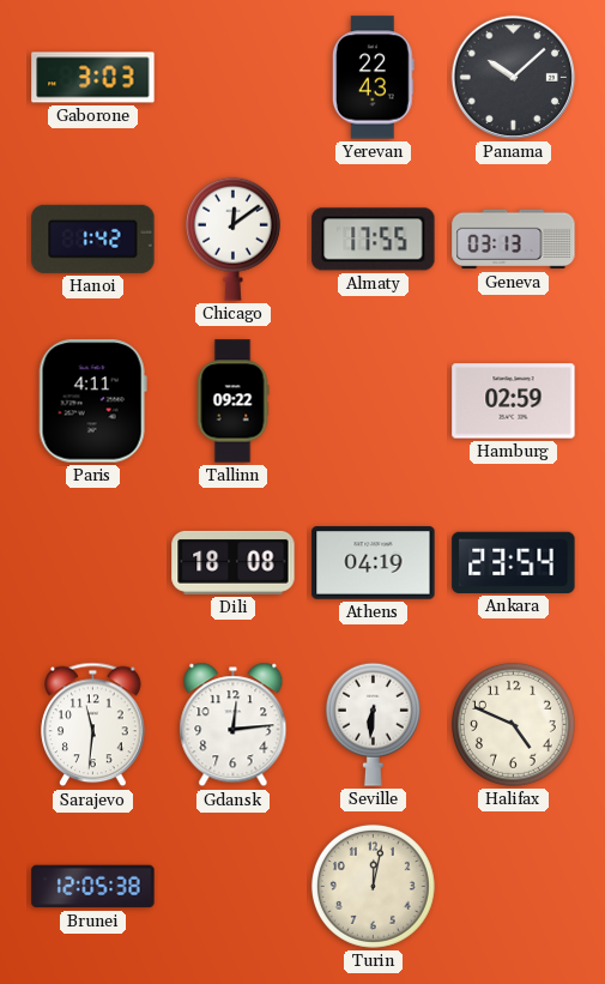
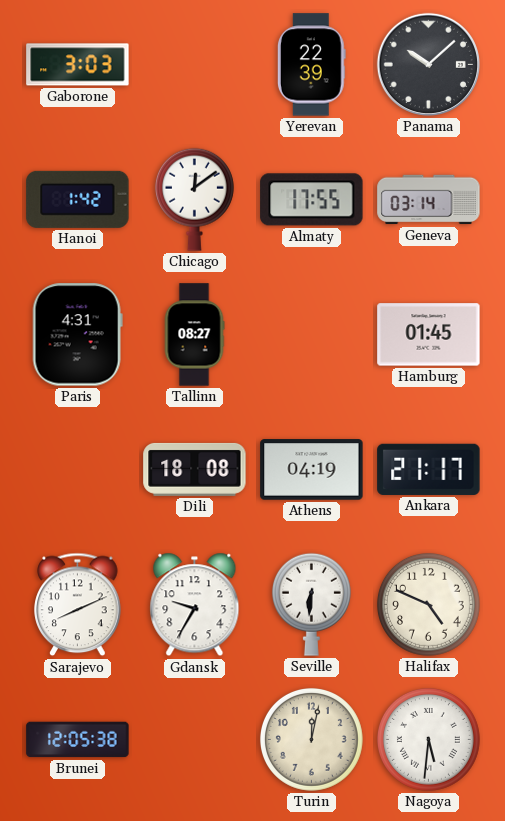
Yerevan: 22:43 -> 22:39
Geneva: 03:13 -> 03:14
Paris: 4:11 -> 4:31
Tallinn: 09:22 -> 08:27
Hamburg: 02:59 -> 01:45
Ankara: 23:54 -> 21:17
Sarajevo: 11:31 -> 8:11
Gdansk: 12:14 -> 9:35
Nagoya: none -> 5:31
